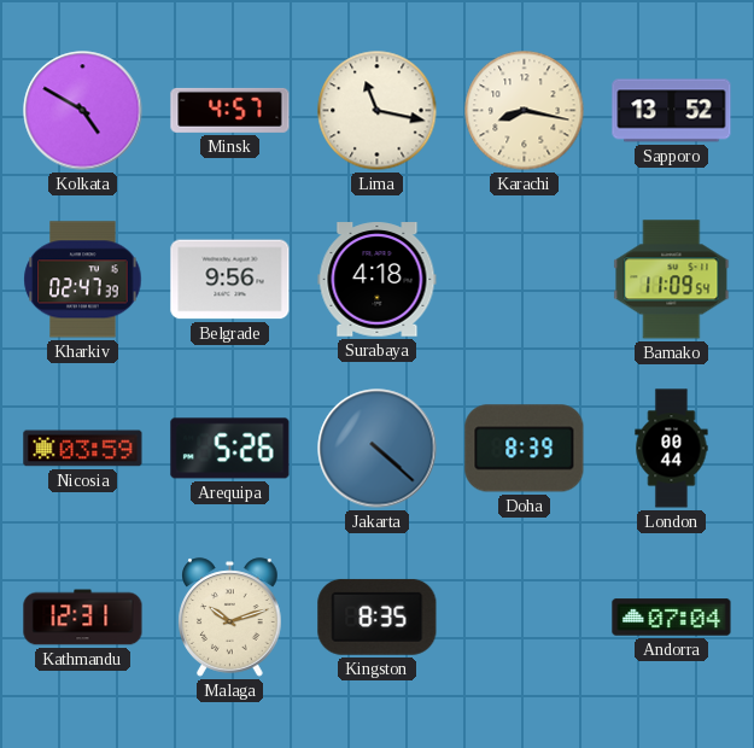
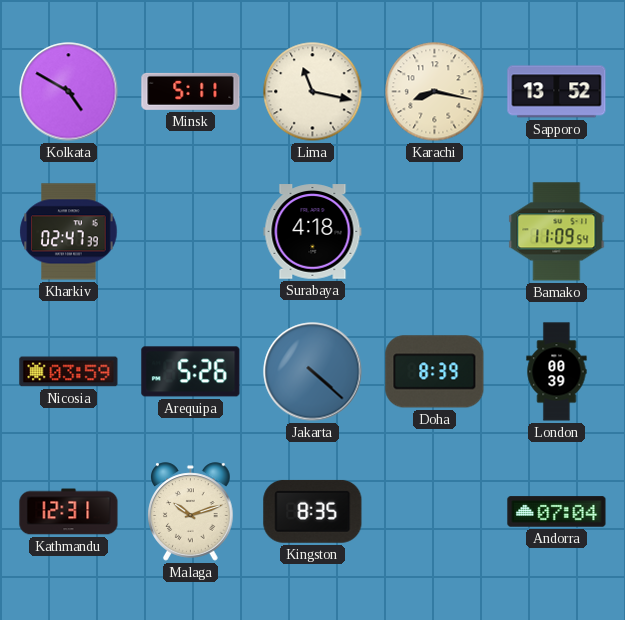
Minsk: 4:57 -> 5:11
Belgrade: 9:56 -> none
London: 00:44 -> 00:39
